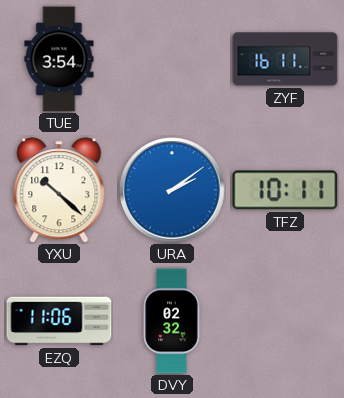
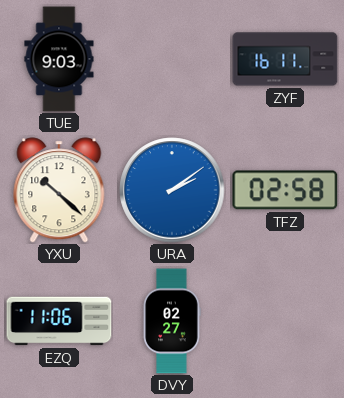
TUE: 3:54 -> 9:03
TFZ: 10:11 -> 02:58
DVY: 02:32 -> 02:27
